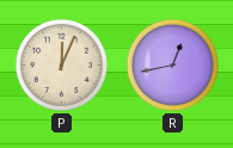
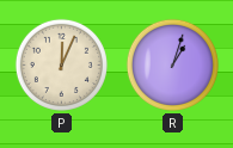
R: 12:43 -> 1:03
